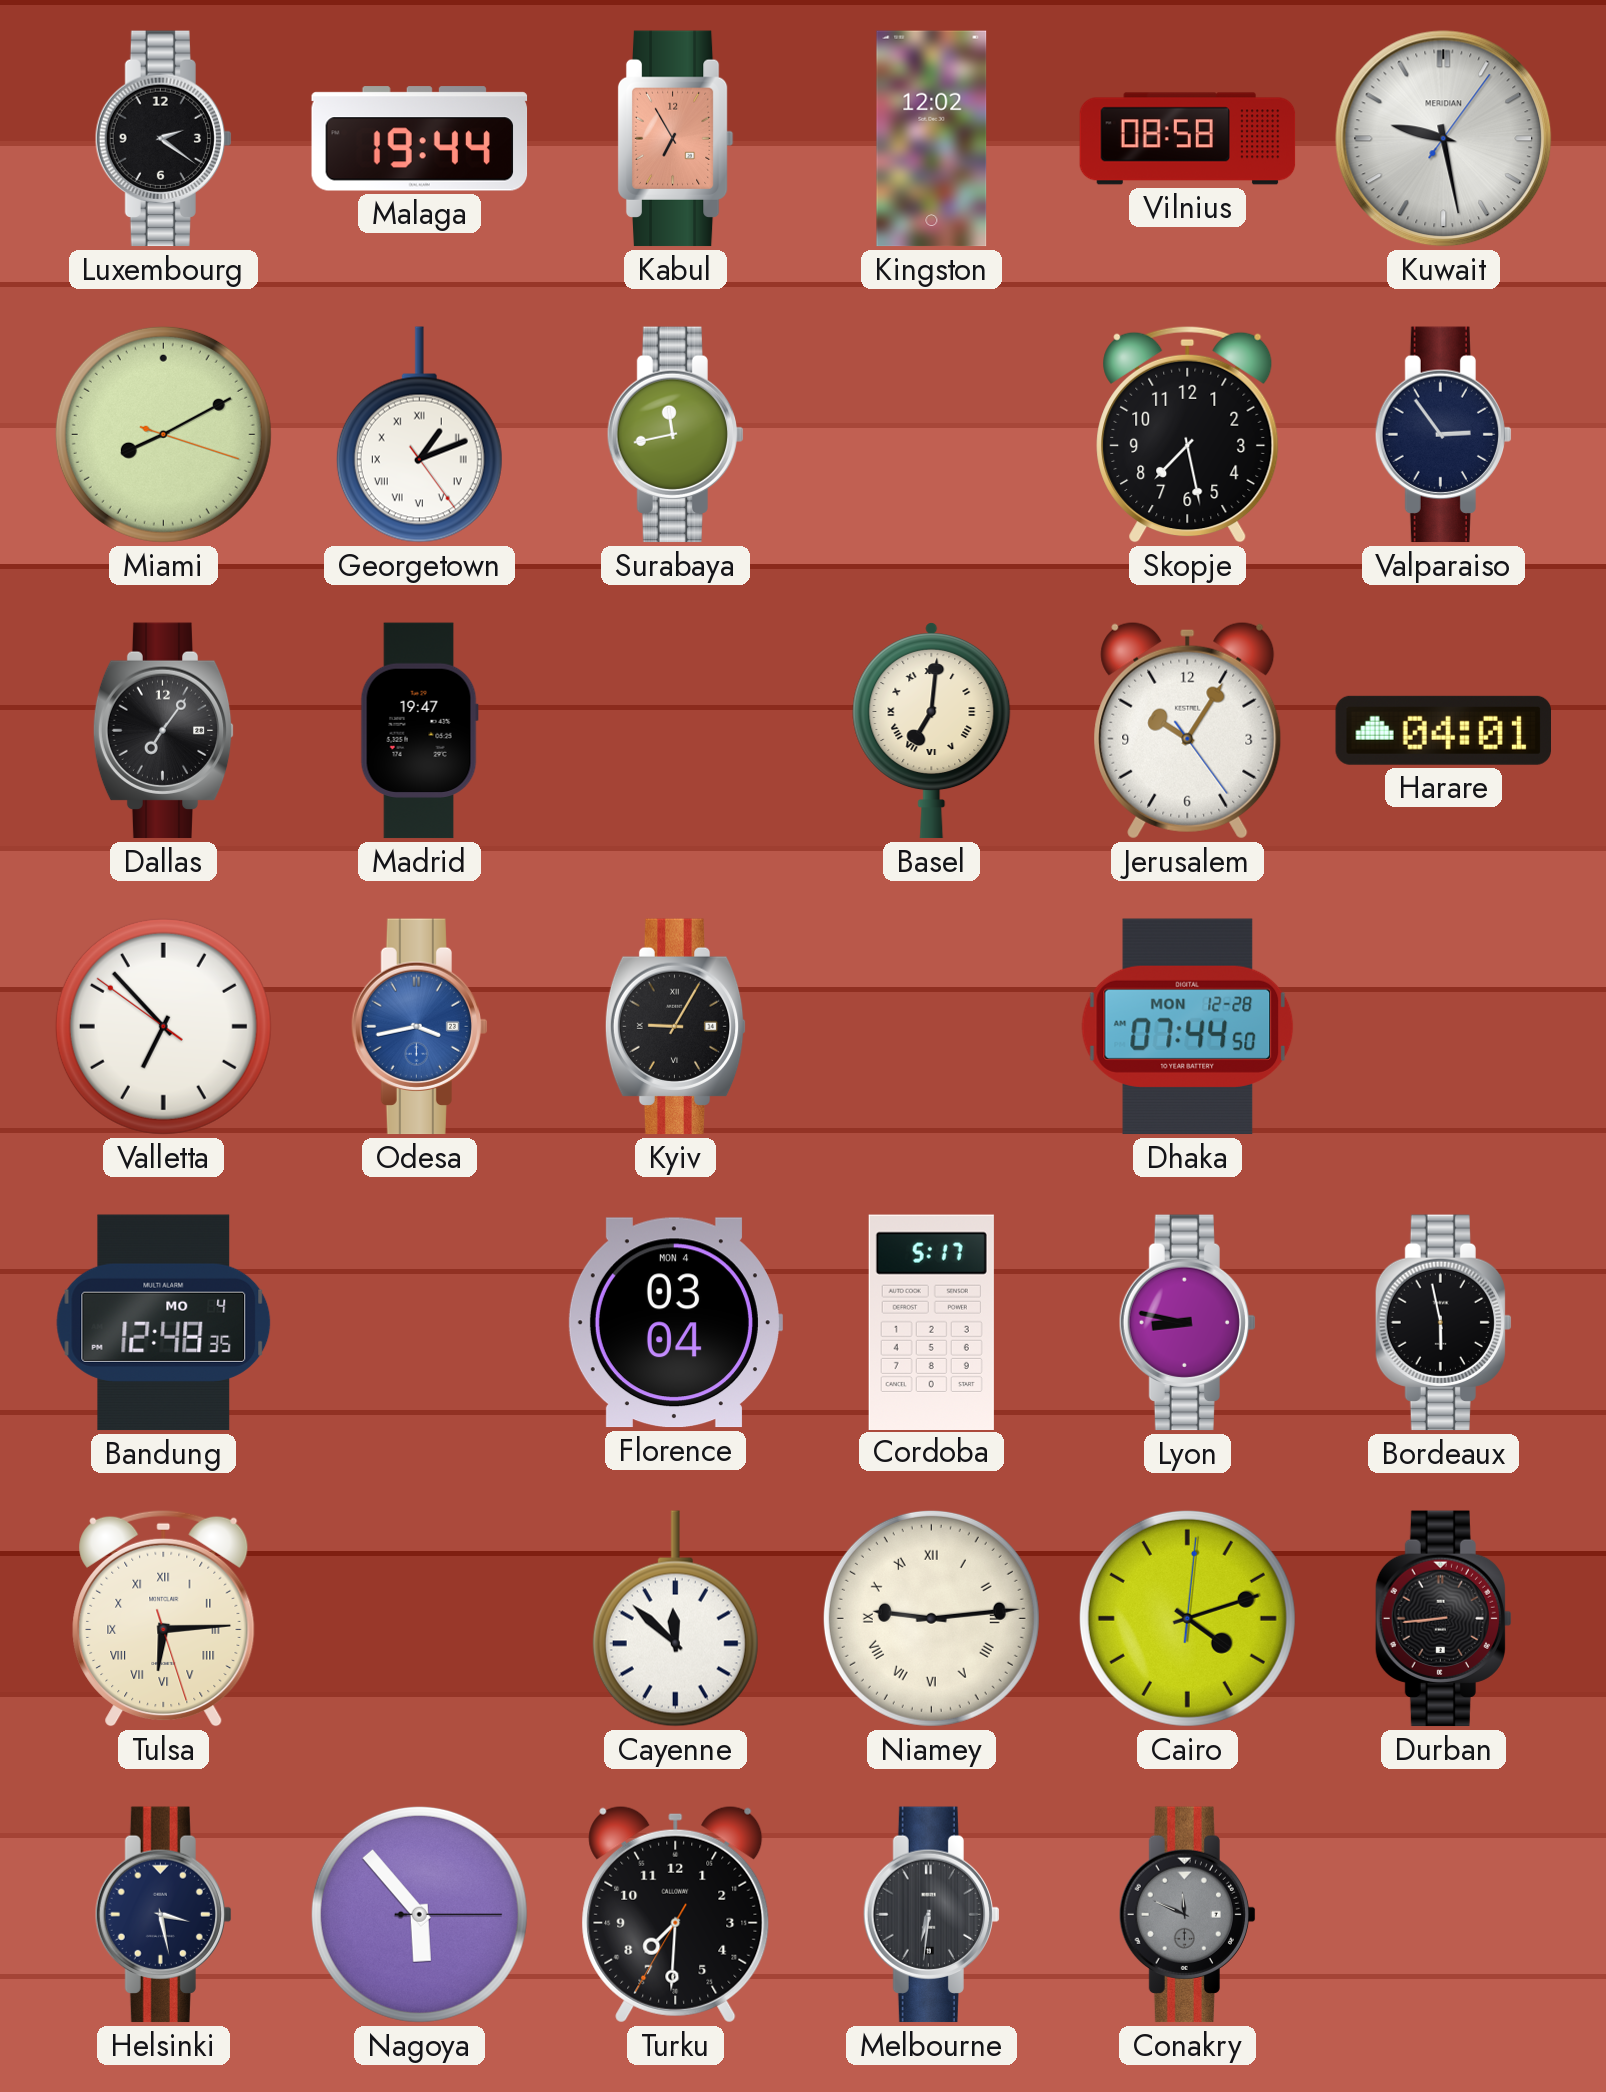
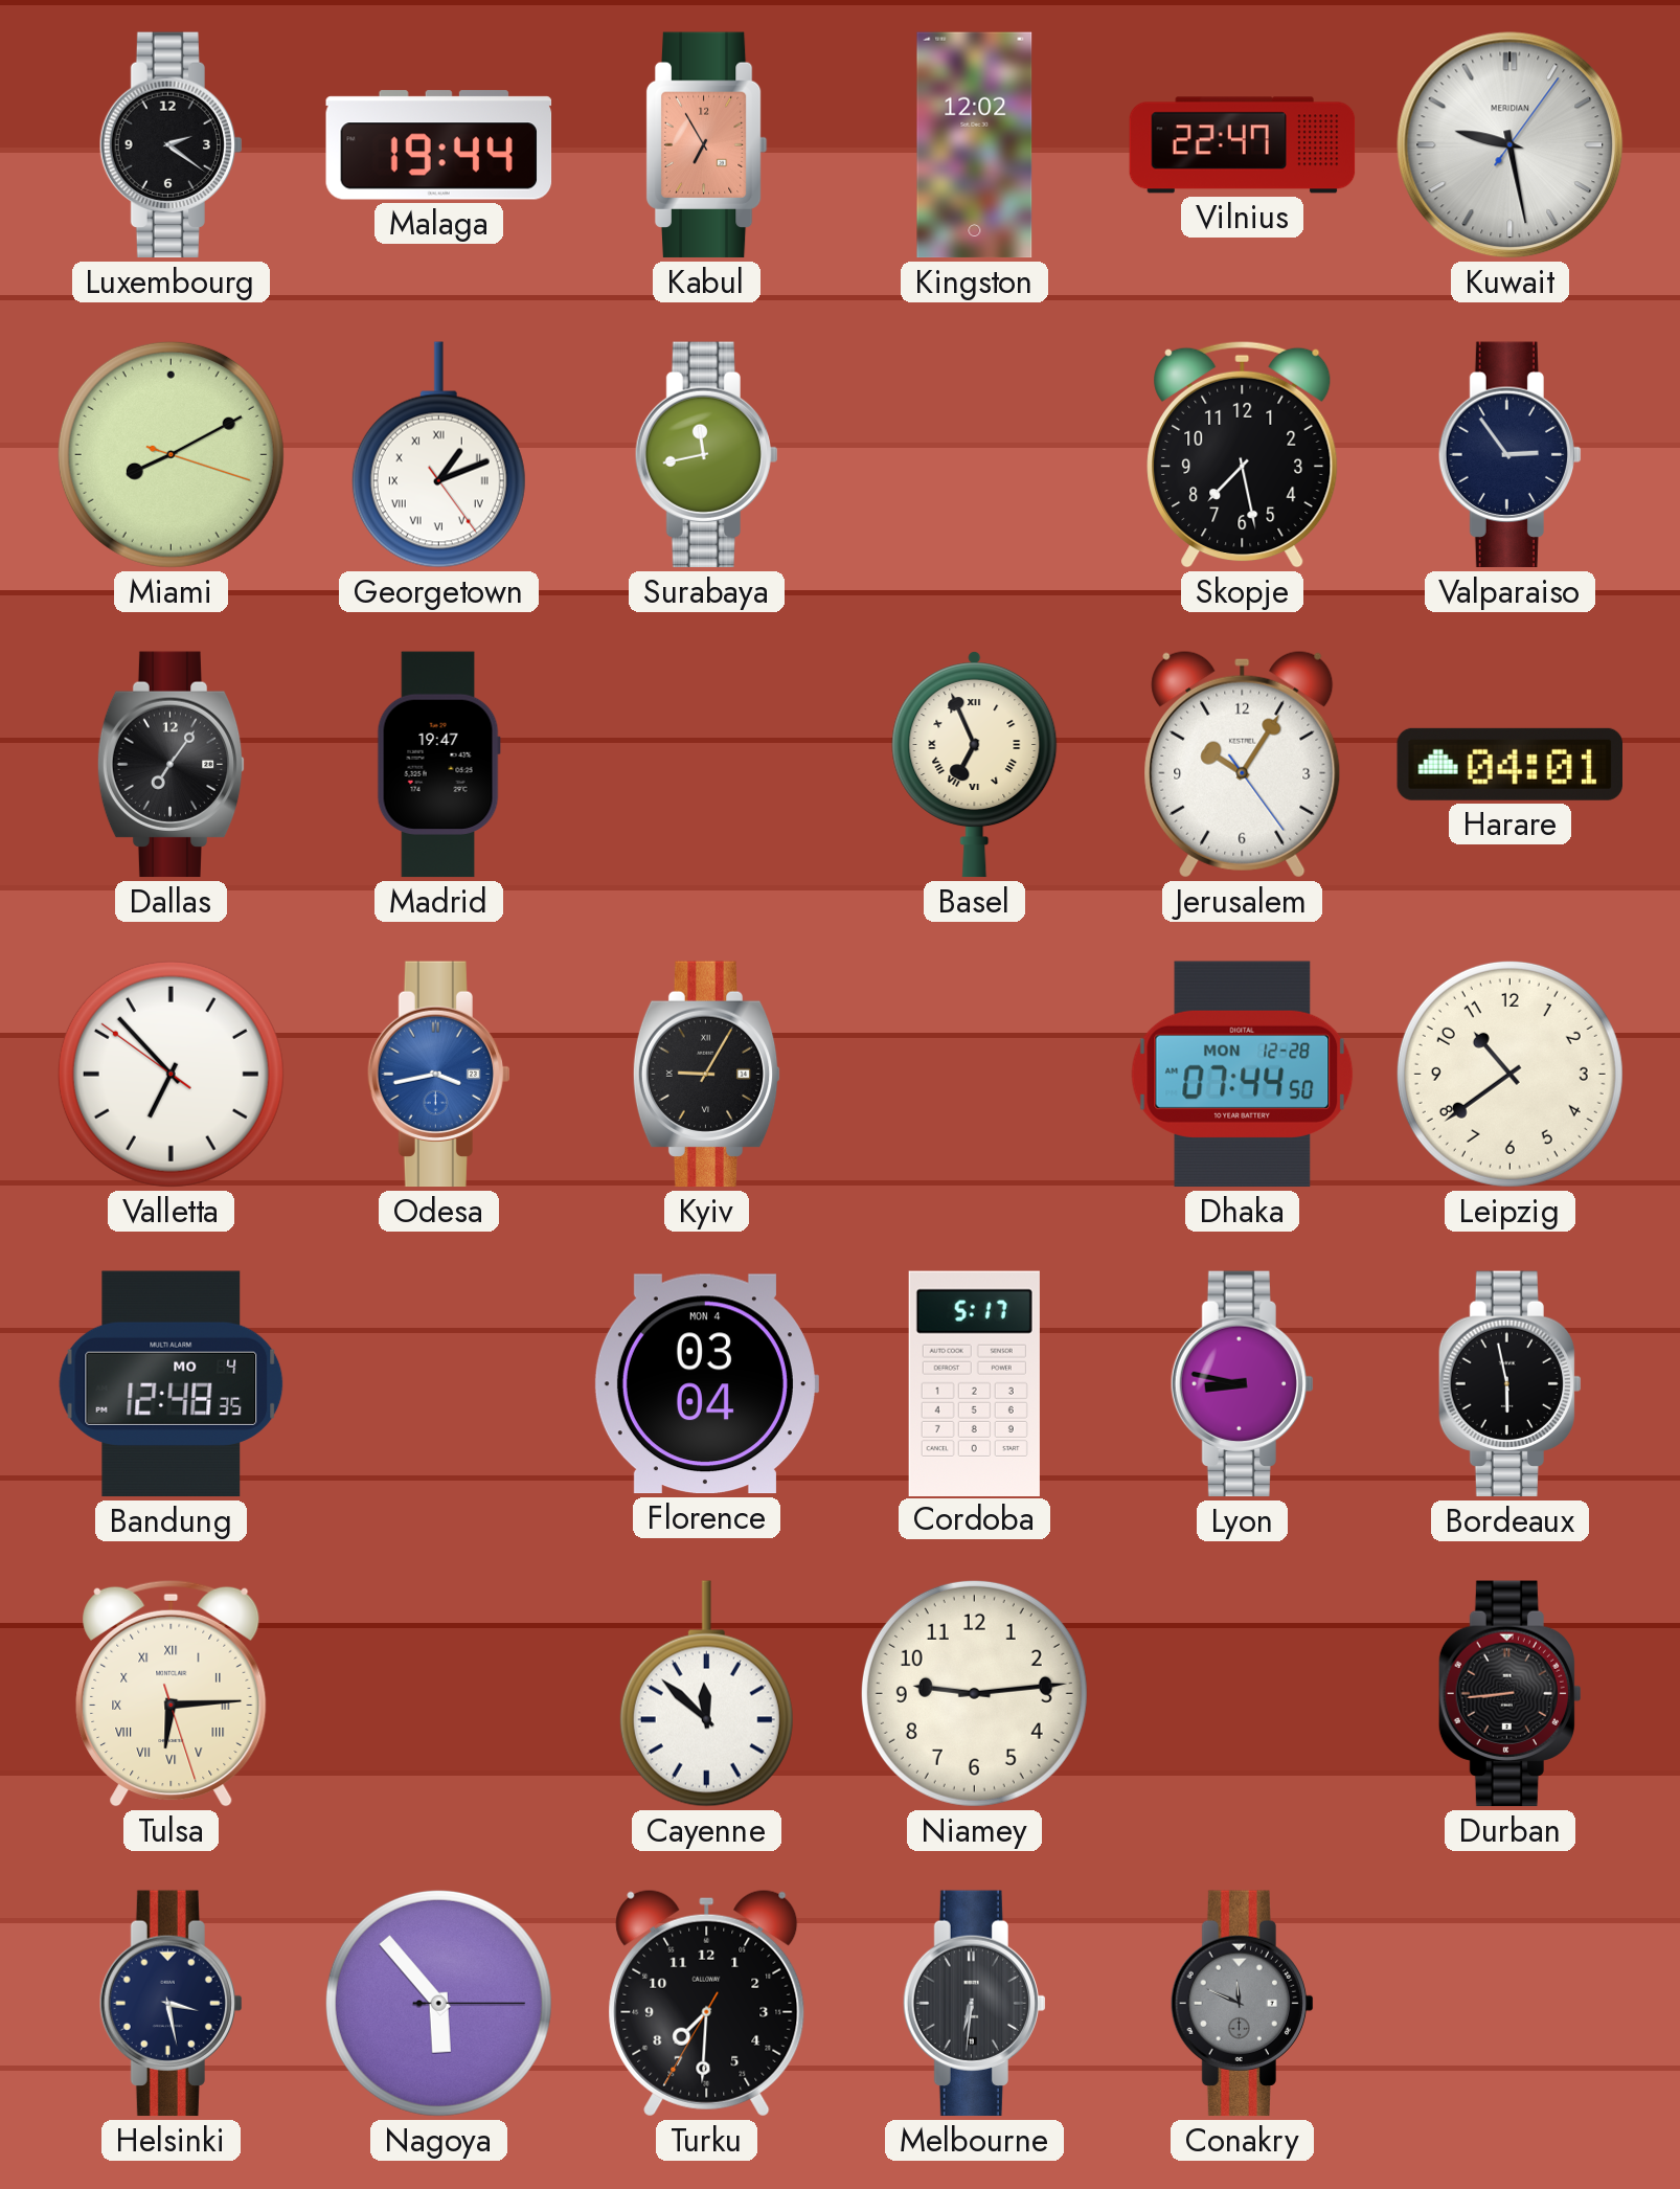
Vilnius: 08:58 -> 22:47
Basel: 7:01 -> 6:56
Leipzig: none -> 10:39
Niamey numerals: Roman -> Arabic
Cairo: 4:12 -> none
